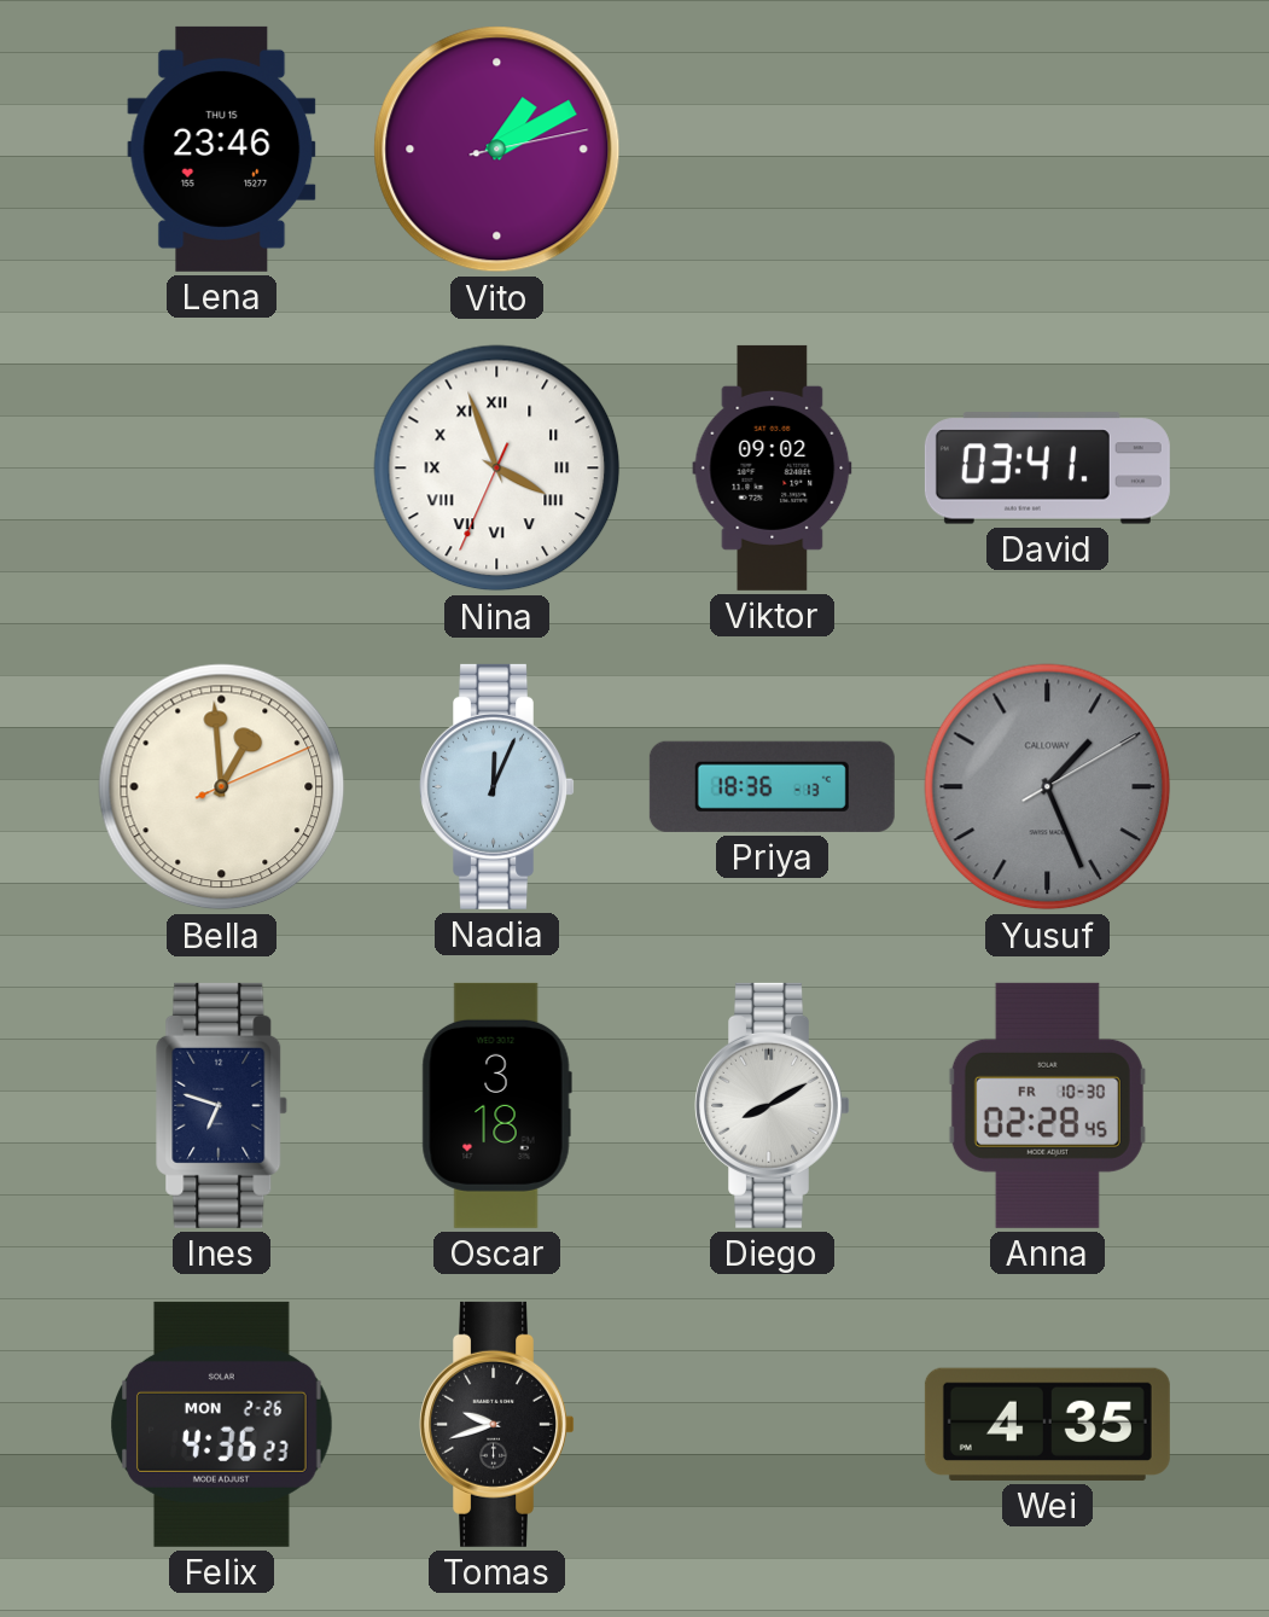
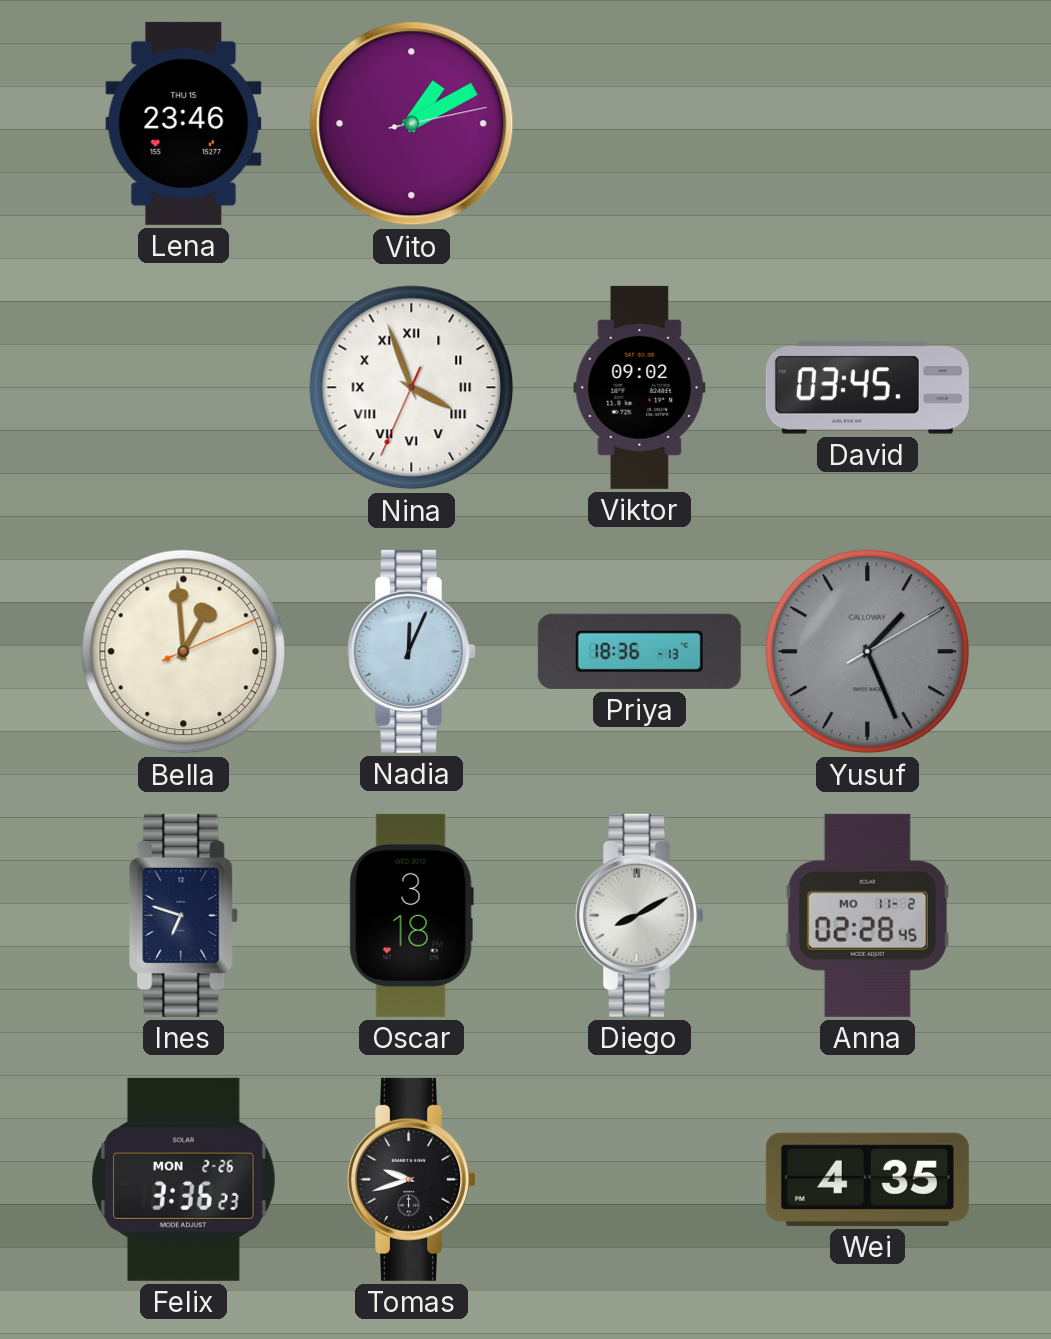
David: 03:41 -> 03:45
Anna date: FR 10-30 -> MO 11-2
Felix: 4:36 -> 3:36
